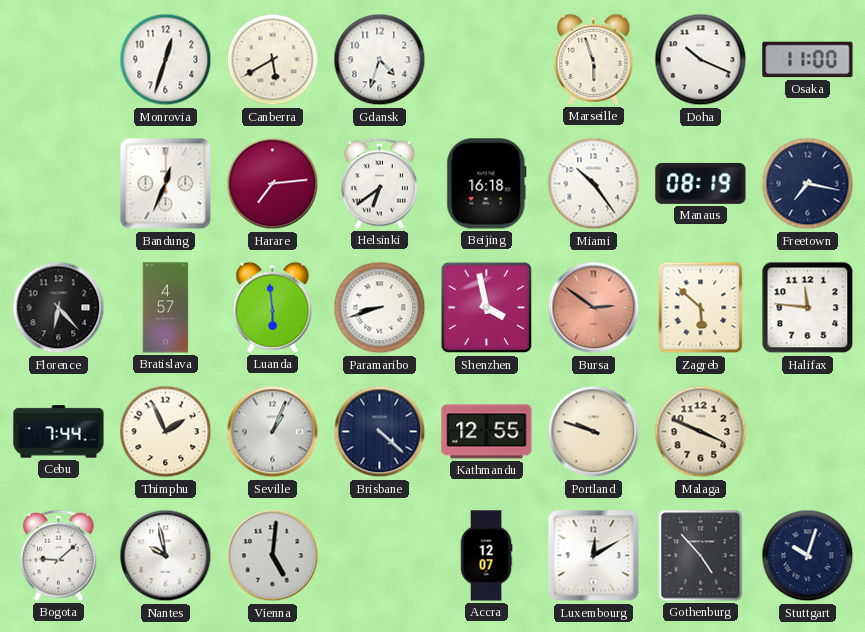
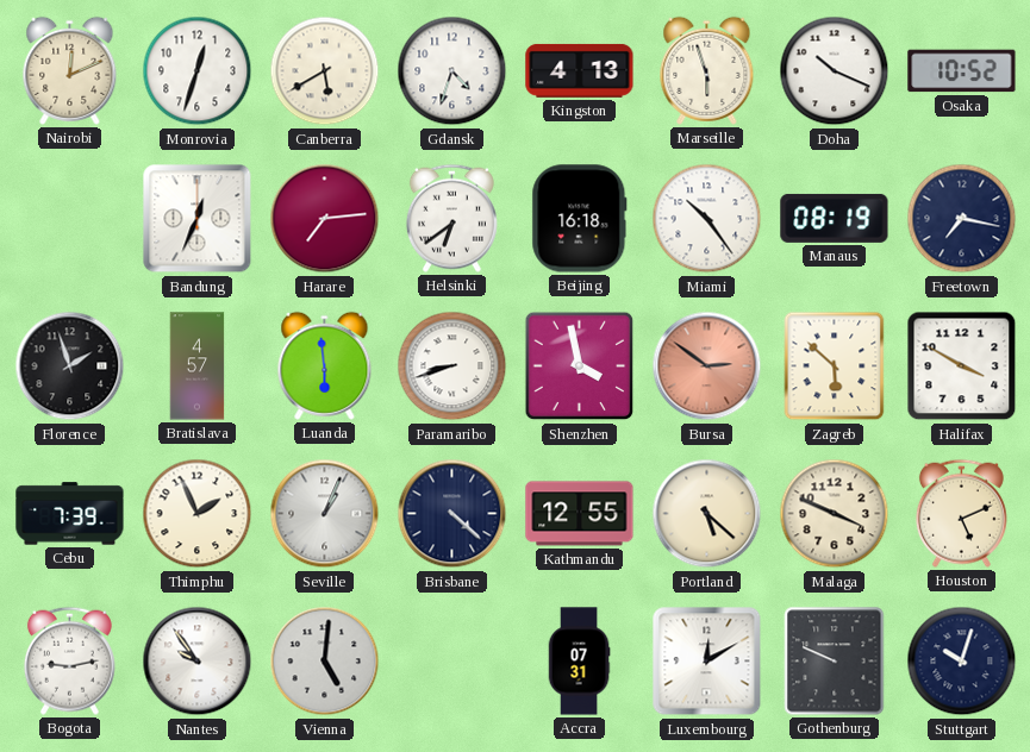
Nairobi: none -> 12:11
Kingston: none -> 4:13
Osaka: 11:00 -> 10:52
Florence: 6:23 -> 1:57
Halifax: 11:46 -> 3:50
Cebu: 7:44 -> 7:39
Portland: 9:48 -> 5:22
Houston: none -> 5:11
Bogota: 9:08 -> 9:13
Nantes: 9:58 -> 9:54
Accra: 12:07 -> 07:31
Gothenburg: 4:53 -> 9:49
